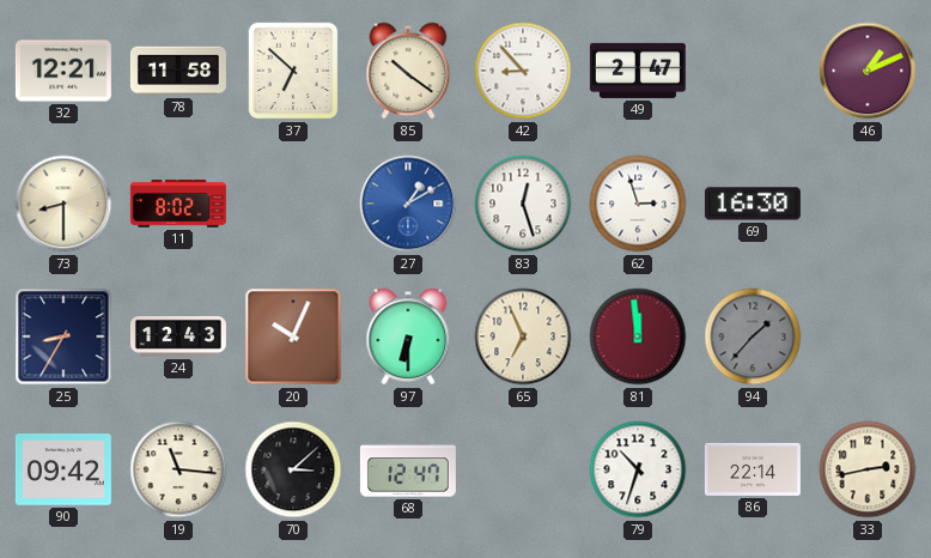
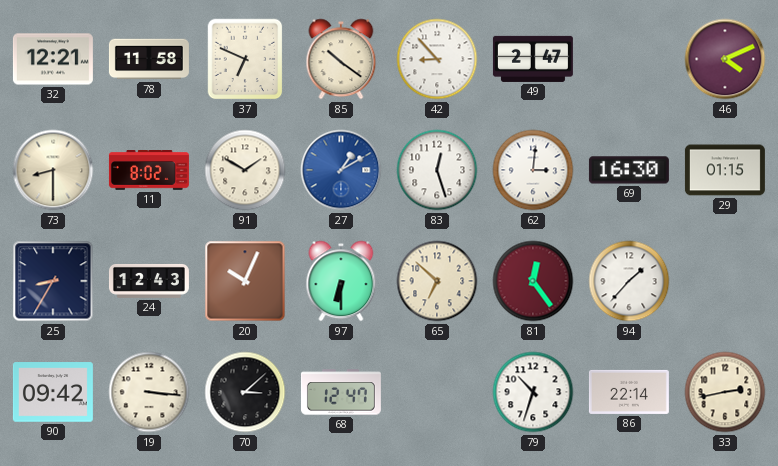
37: 6:52 -> 6:49
46: 1:11 -> 4:11
91: none -> 1:50
62: 2:57 -> 3:01
29: none -> 01:15
65: 6:56 -> 6:52
81: 11:59 -> 12:24
94 dial: grey -> white
19: 11:16 -> 3:16
